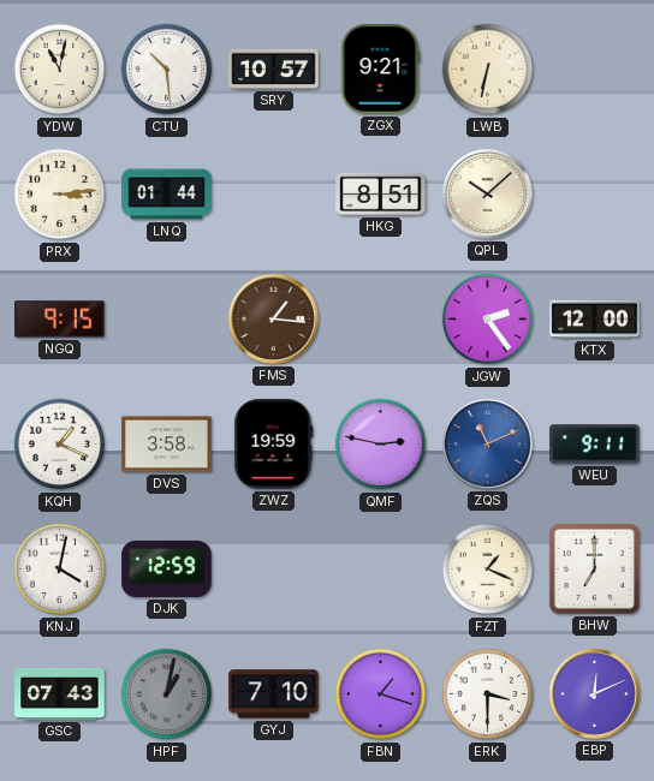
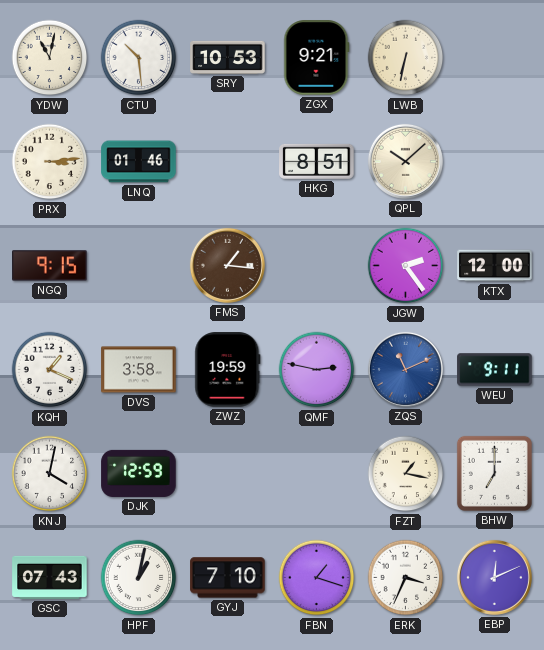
SRY: 10:57 -> 10:53
LNQ: 01:44 -> 01:46
FZT: 1:19 -> 1:17
HPF dial: grey -> white
ERK: 3:30 -> 3:34
